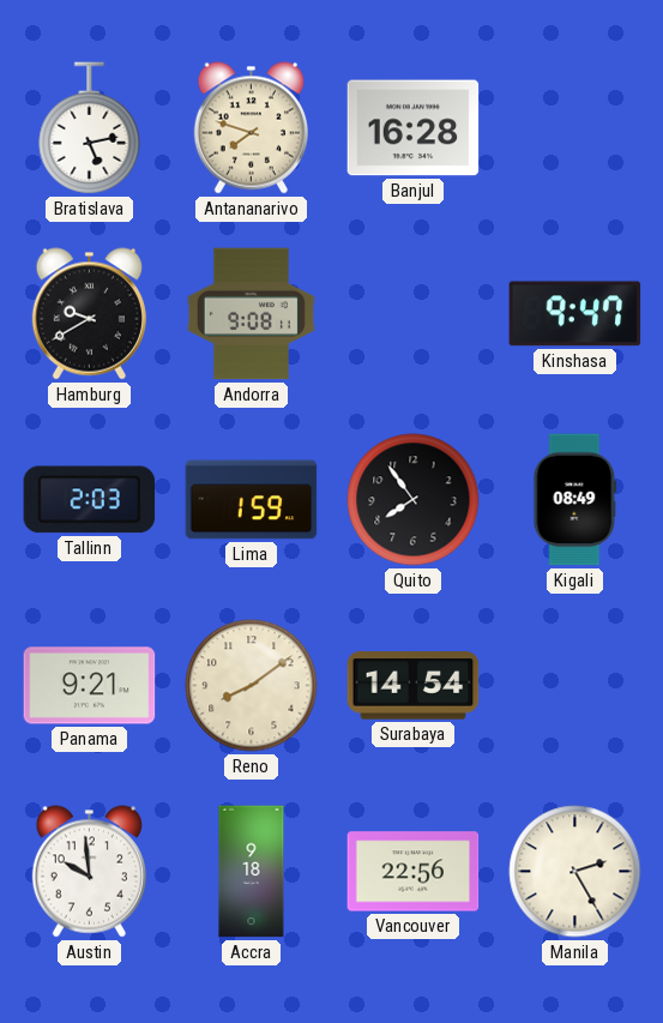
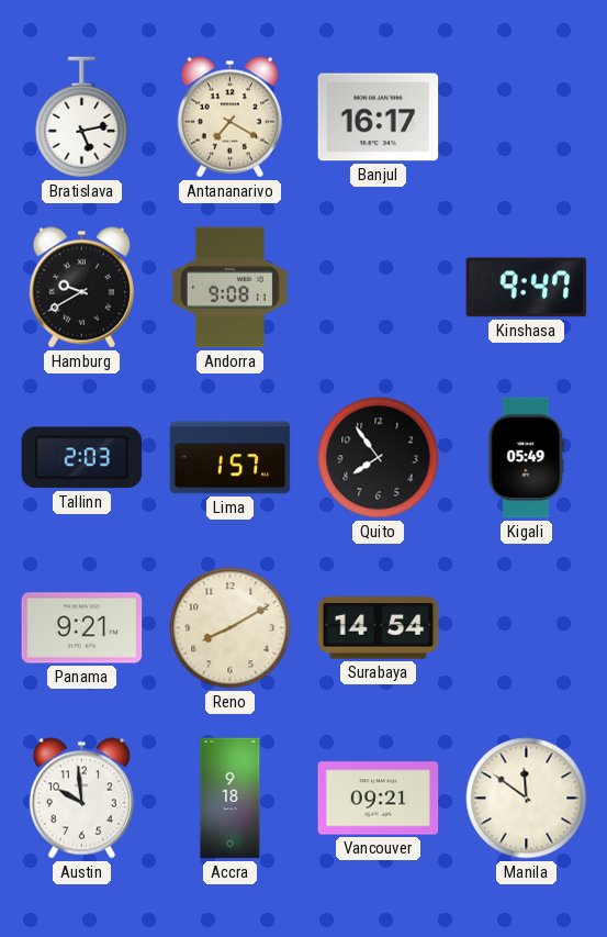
Antananarivo: 7:48 -> 7:20
Banjul: 16:28 -> 16:17
Lima: 1:59 -> 1:57
Kigali: 08:49 -> 05:49
Reno: 8:09 -> 8:10
Vancouver: 22:56 -> 09:21
Manila: 2:25 -> 11:51
